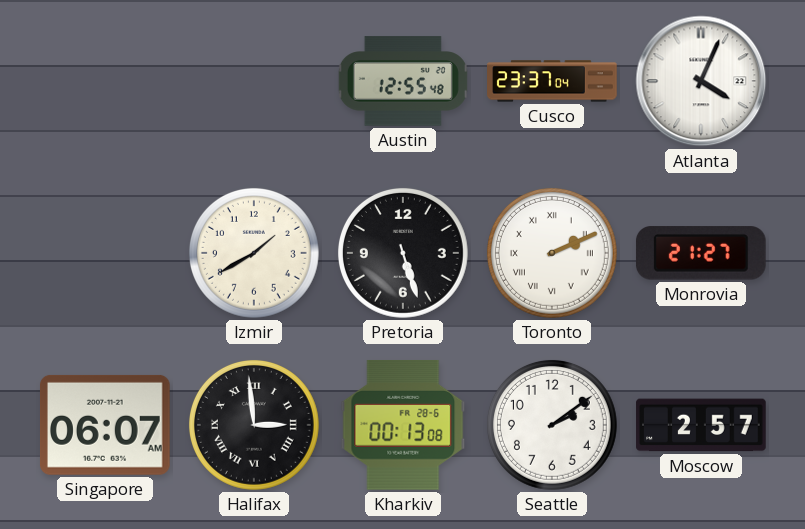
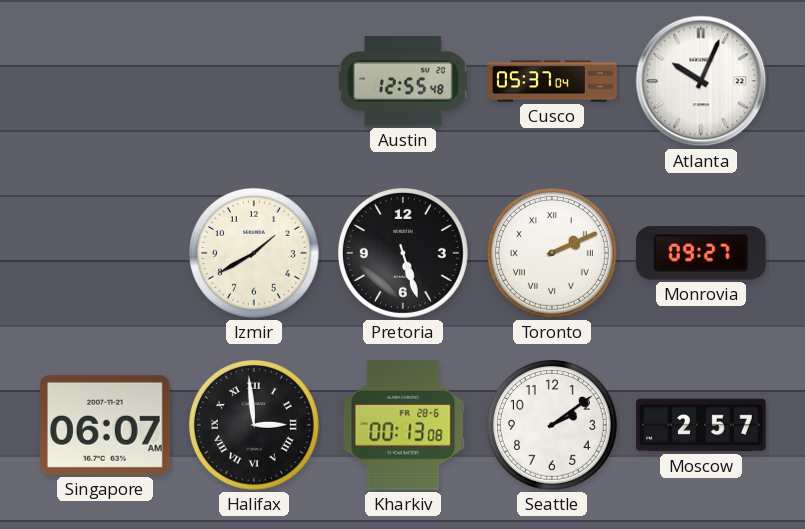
Cusco: 23:37 -> 05:37
Atlanta: 4:04 -> 10:04
Monrovia: 21:27 -> 09:27
